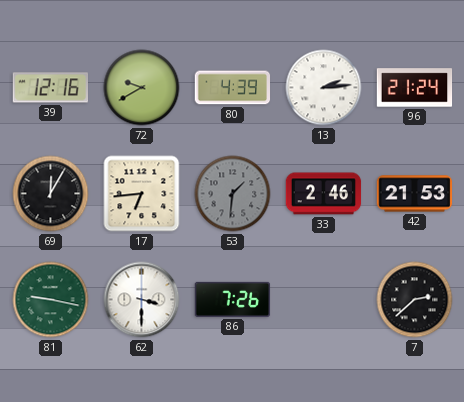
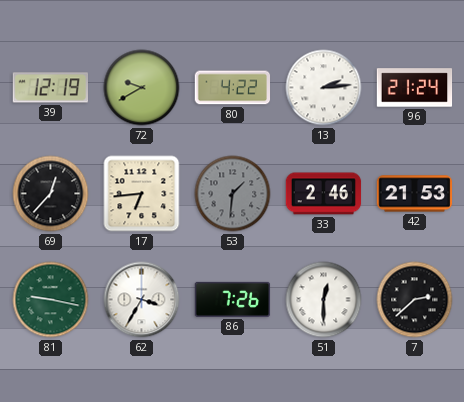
39: 12:16 -> 12:19
80: 4:39 -> 4:22
69: 12:05 -> 12:37
62: 3:30 -> 3:35
51: none -> 12:30
